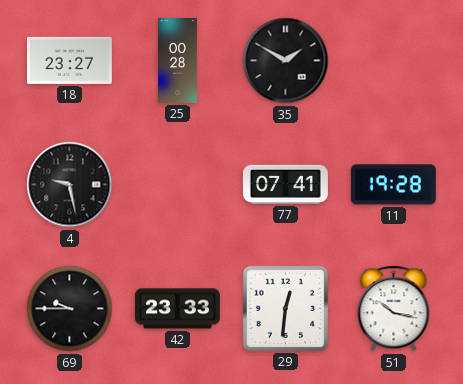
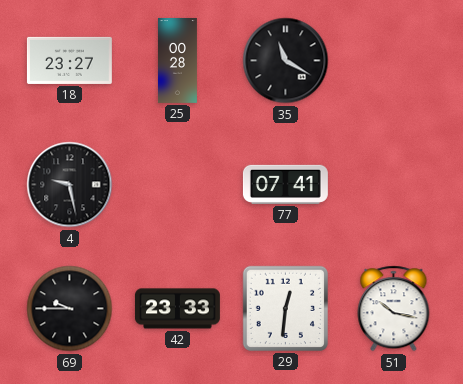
35: 1:50 -> 11:20
11: 19:28 -> none
